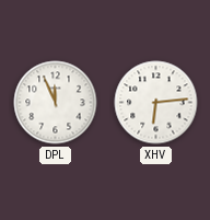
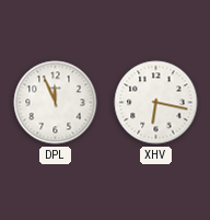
XHV: 6:14 -> 6:17
